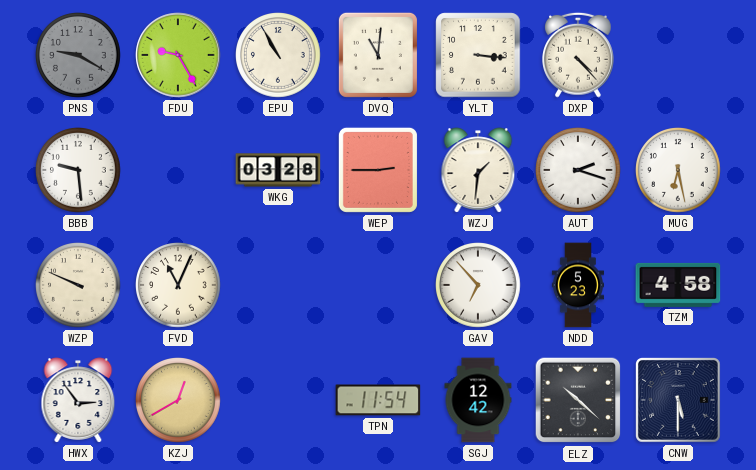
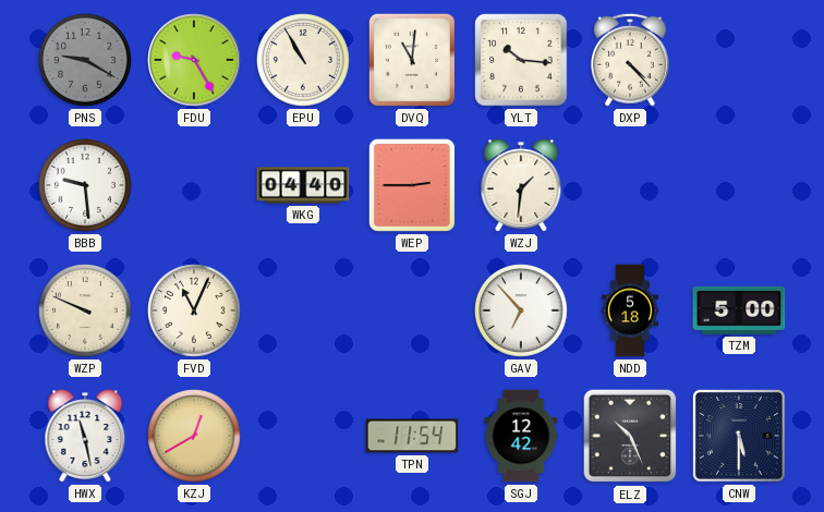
YLT: 3:16 -> 10:16
WKG: 03:28 -> 04:40
AUT: 2:18 -> none
MUG: 6:28 -> none
NDD: 5:23 -> 5:18
TZM: 4:58 -> 5:00
HWX: 2:54 -> 11:28
ELZ: 10:22 -> 10:26
